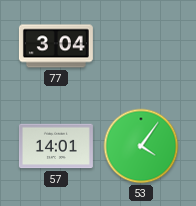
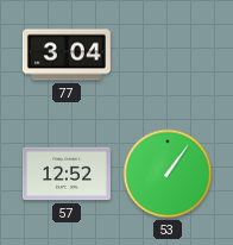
57: 14:01 -> 12:52
53: 4:06 -> 1:06
